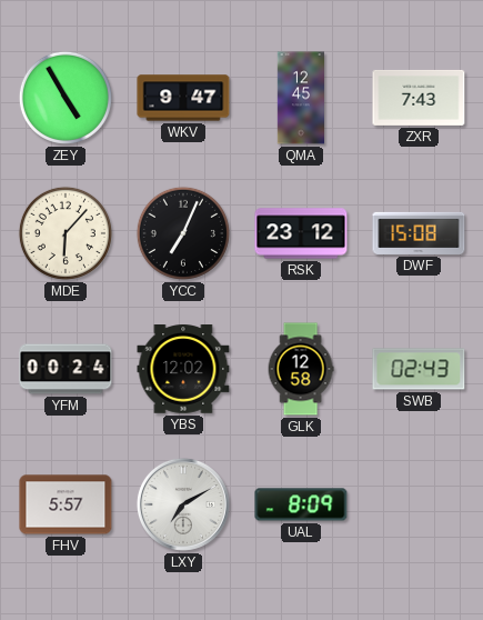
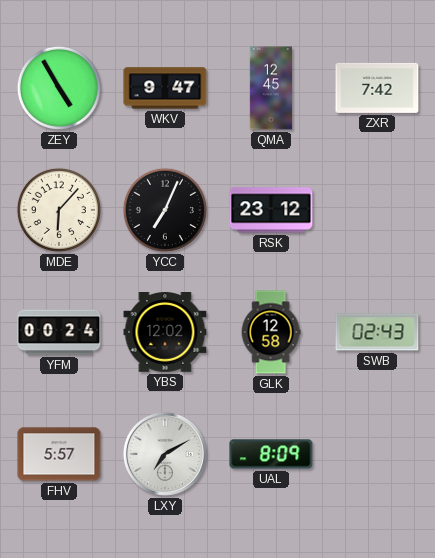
ZXR: 7:43 -> 7:42
DWF: 15:08 -> none
